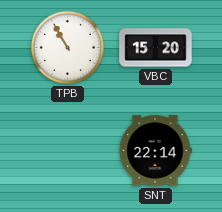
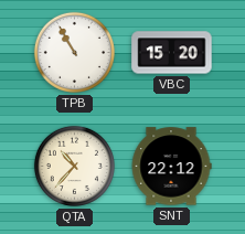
QTA: none -> 10:37
SNT: 22:14 -> 22:12
